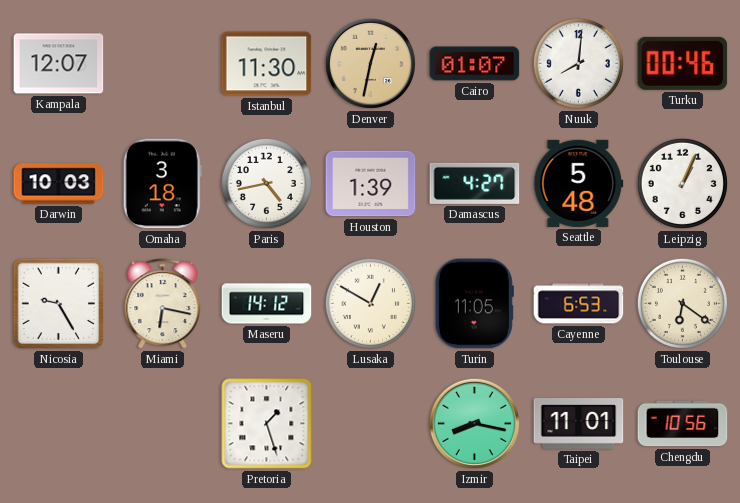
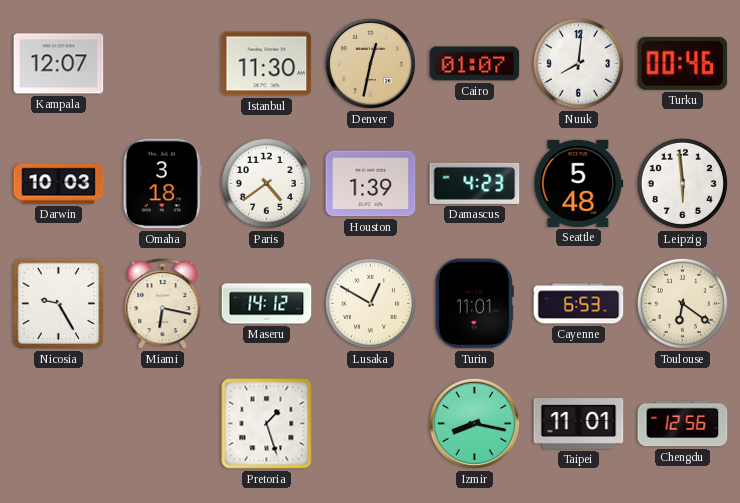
Paris: 4:43 -> 4:39
Damascus: 4:27 -> 4:23
Leipzig: 1:04 -> 5:59
Turin: 11:05 -> 11:01
Chengdu: 10:56 -> 12:56
